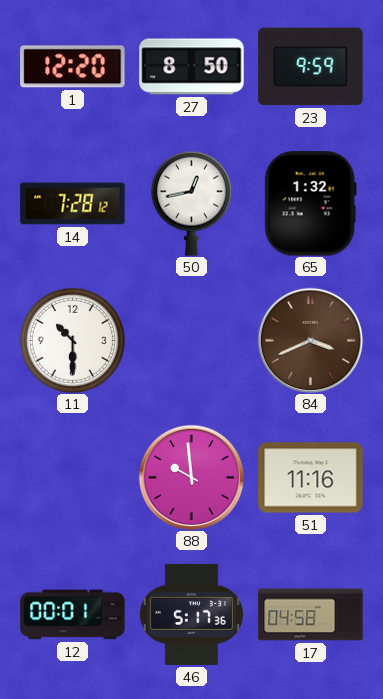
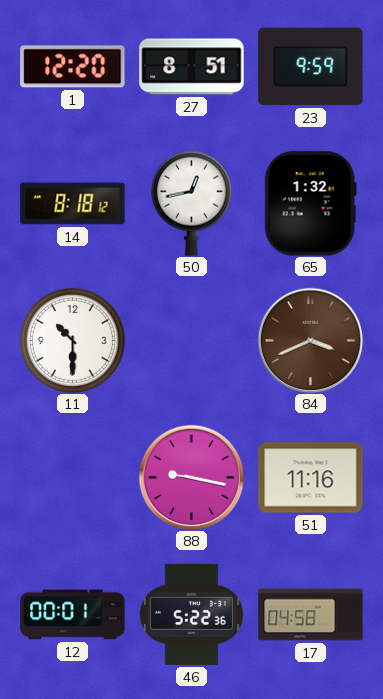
27: 8:50 -> 8:51
14: 7:28 -> 8:18
88: 9:59 -> 9:17
46: 5:17 -> 5:22
